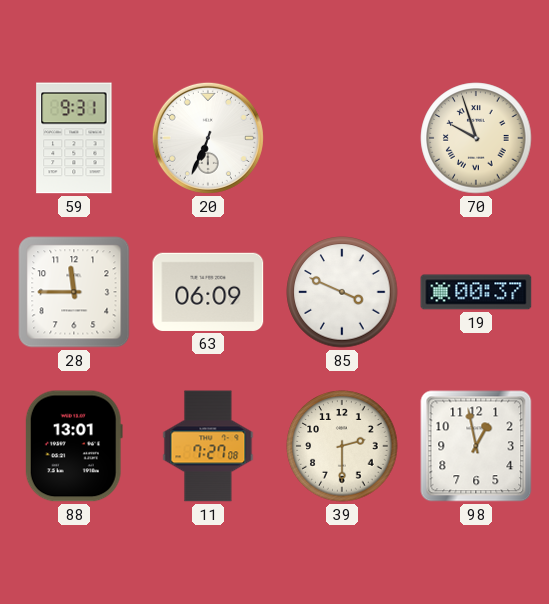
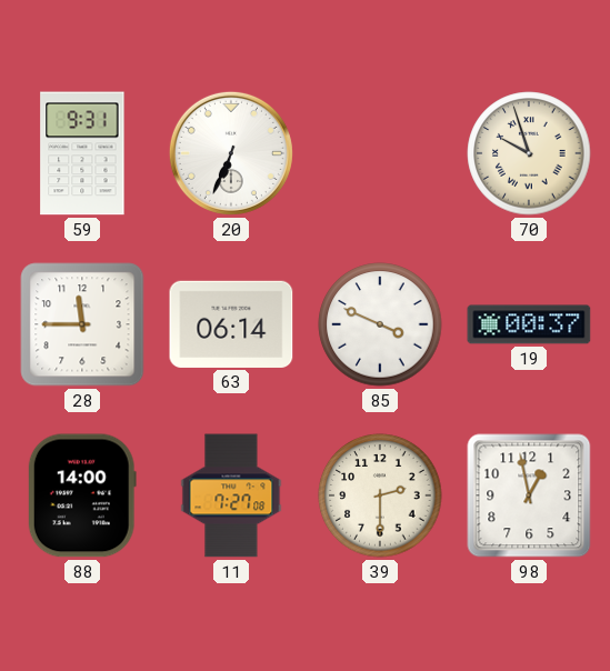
63: 06:09 -> 06:14
88: 13:01 -> 14:00
